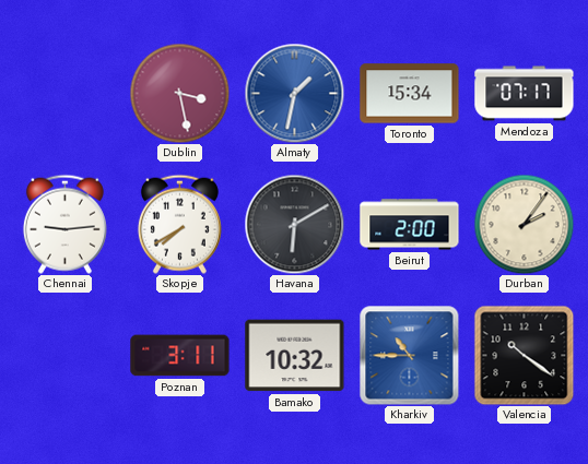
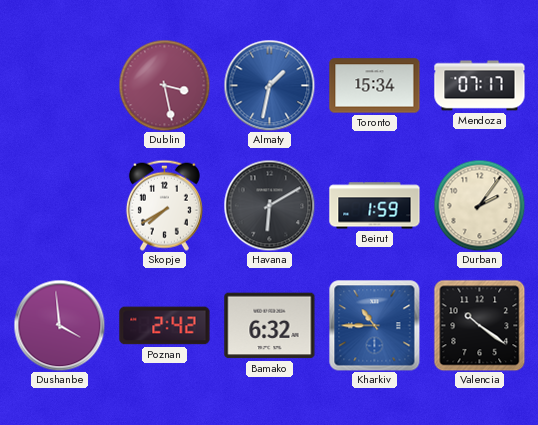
Chennai: 9:14 -> none
Beirut: 2:00 -> 1:59
Dushanbe: none -> 3:59
Poznan: 3:11 -> 2:42
Bamako: 10:32 -> 6:32
